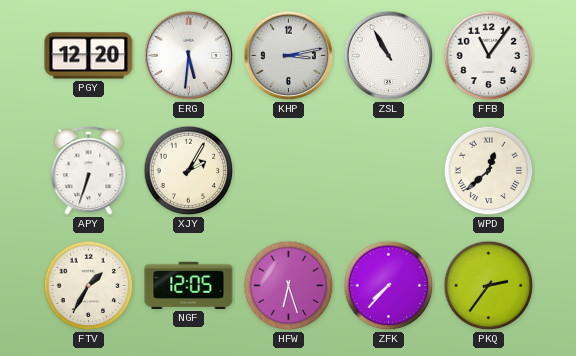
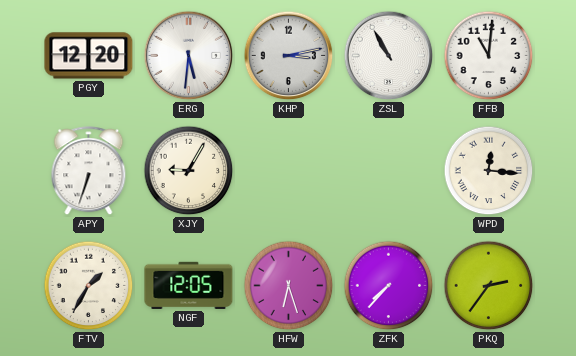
FFB: 11:06 -> 11:01
XJY: 2:05 -> 9:05
WPD: 12:38 -> 12:16
